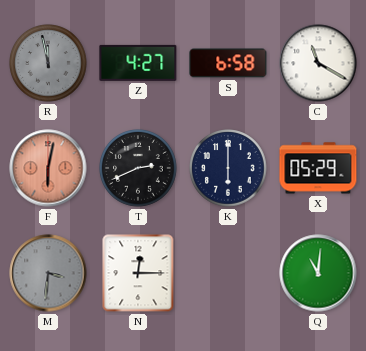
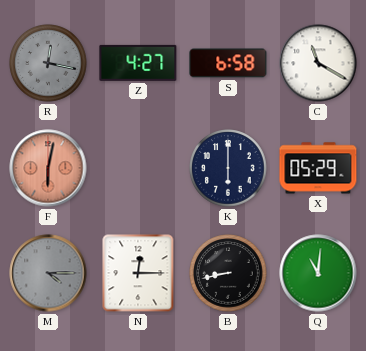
R: 11:58 -> 12:17
T: 2:41 -> none
M: 3:31 -> 4:15
B: none -> 8:43
